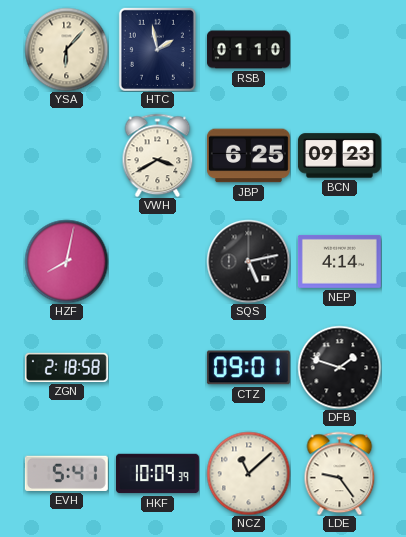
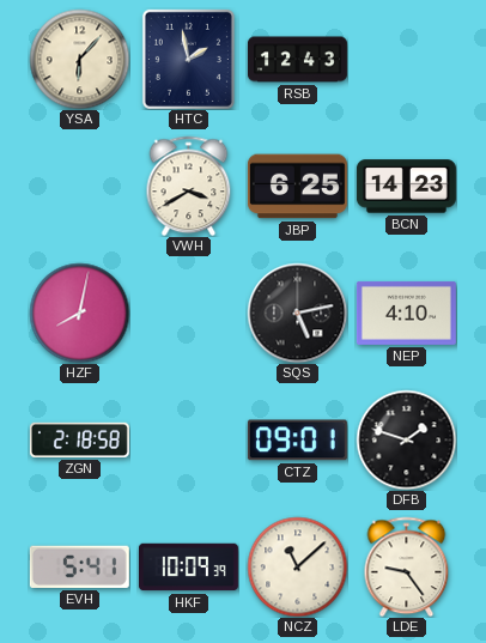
RSB: 01:10 -> 12:43
BCN: 09:23 -> 14:23
NEP: 4:14 -> 4:10
